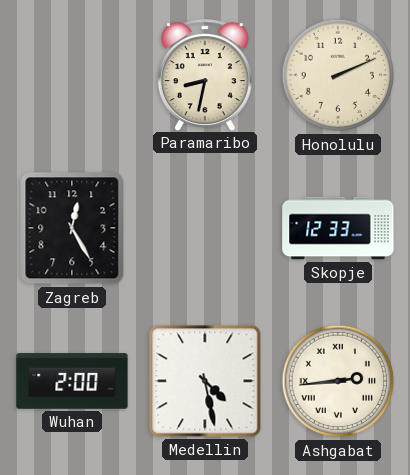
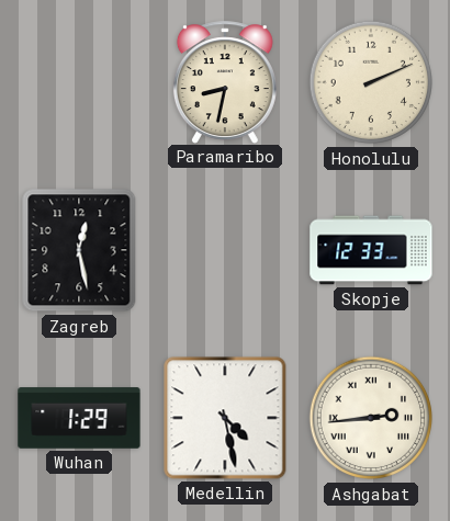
Zagreb: 12:25 -> 12:28
Wuhan: 2:00 -> 1:29
